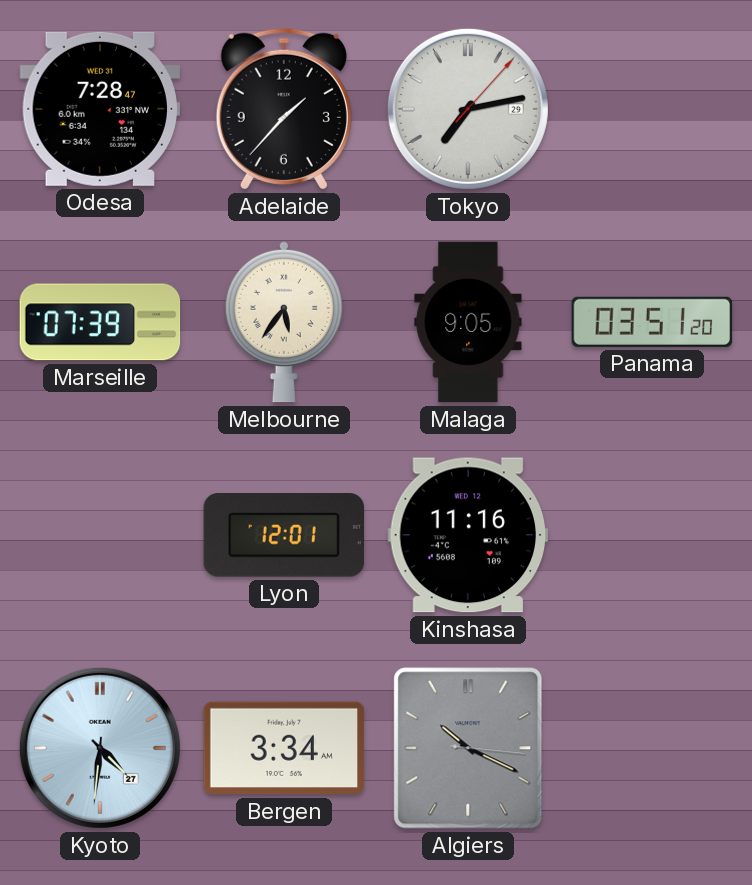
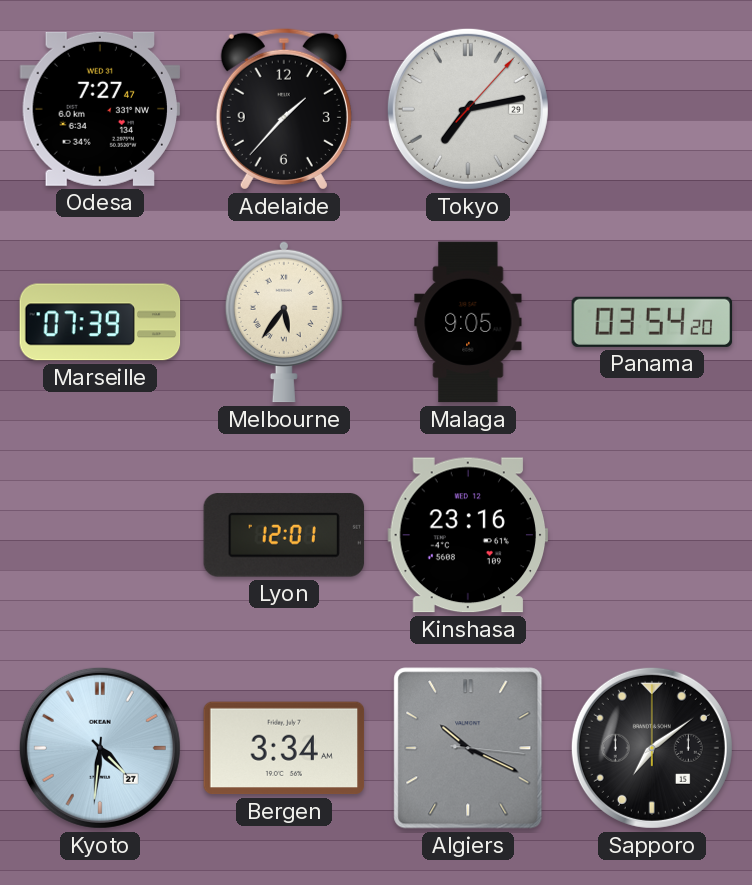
Odesa: 7:28 -> 7:27
Panama: 03:51 -> 03:54
Kinshasa: 11:16 -> 23:16
Sapporo: none -> 7:09
